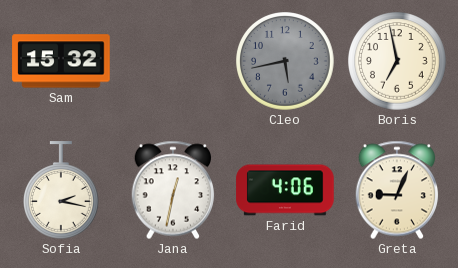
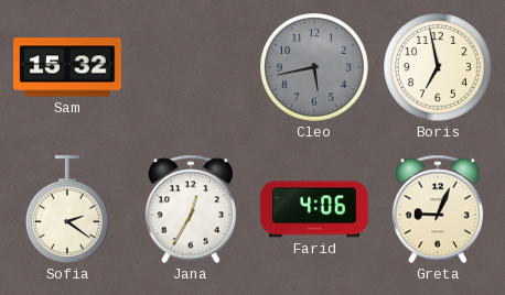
Sofia: 2:17 -> 2:21
Jana: 12:32 -> 12:35
